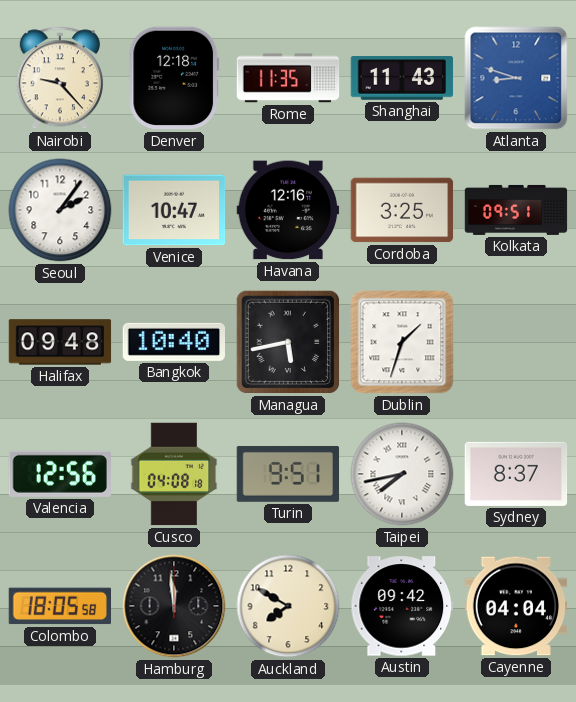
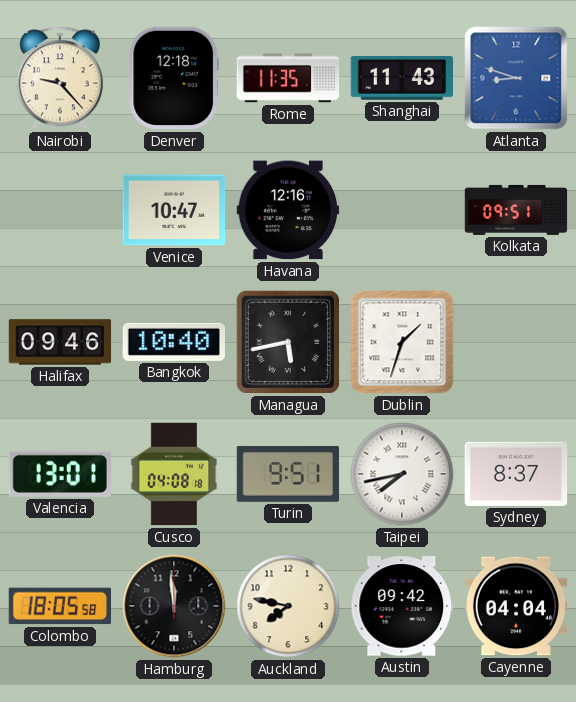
Seoul: 2:06 -> none
Cordoba: 3:25 -> none
Halifax: 09:48 -> 09:46
Valencia: 12:56 -> 13:01
Auckland: 7:50 -> 7:47
